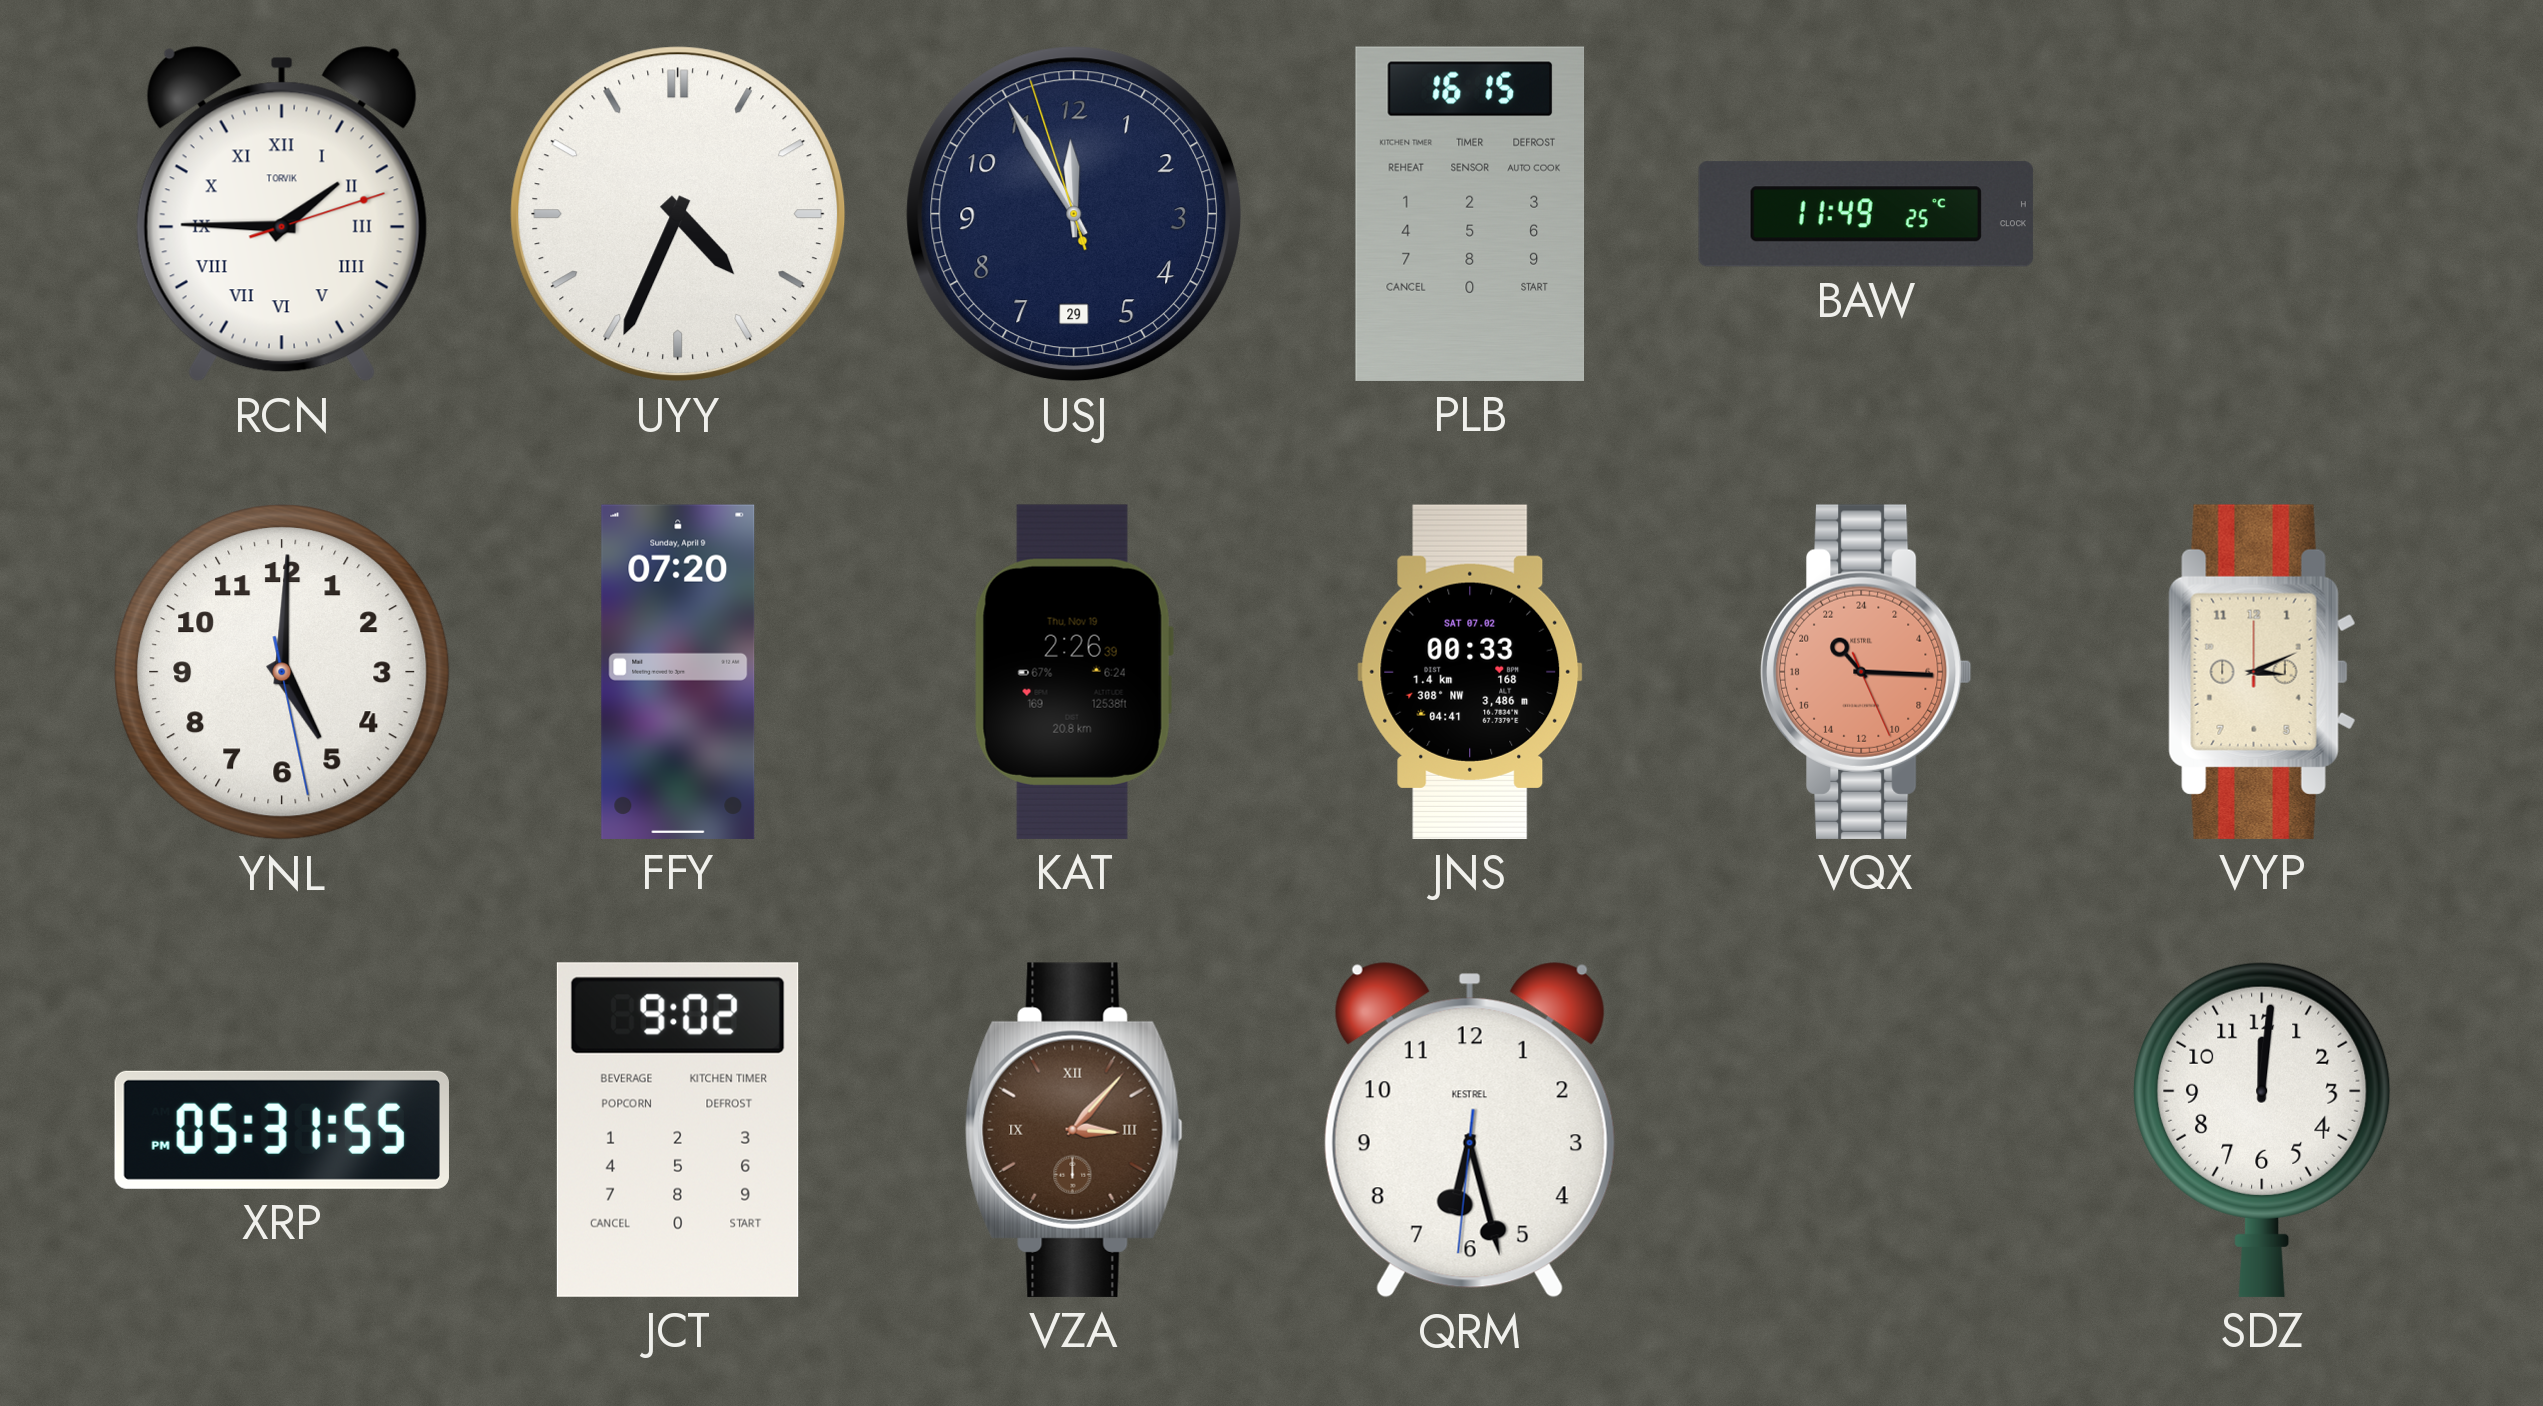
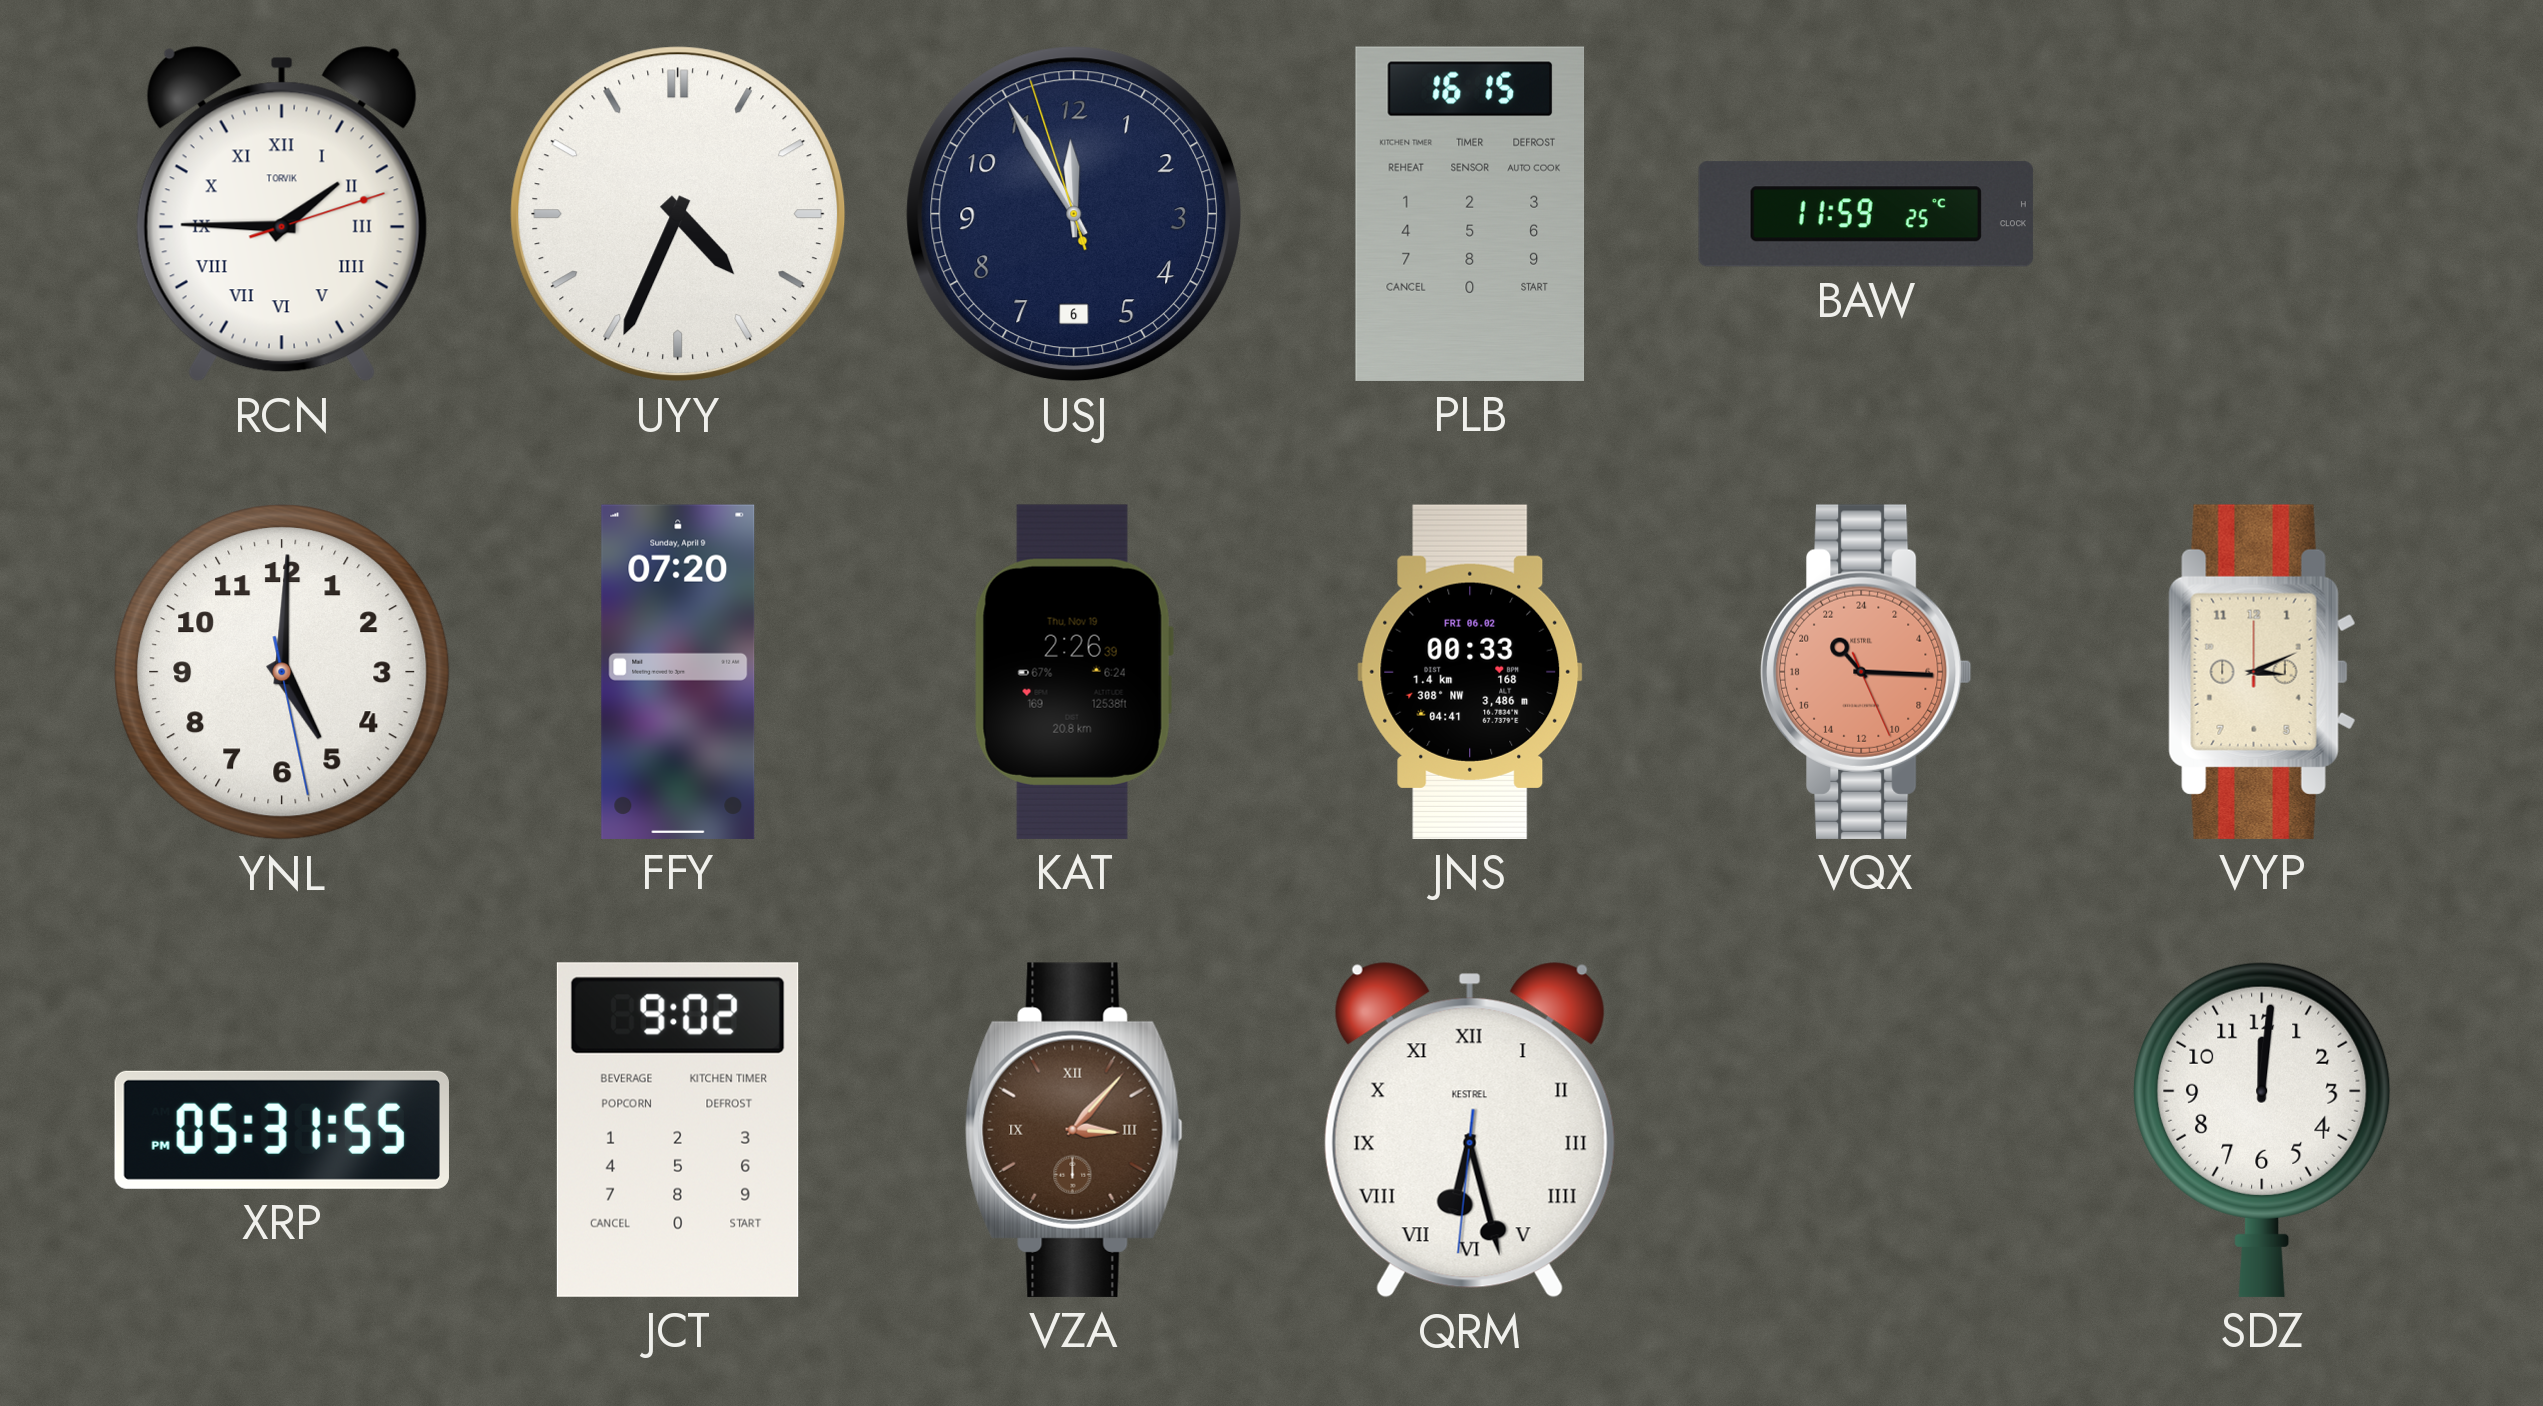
USJ date: 29 -> 6
BAW: 11:49 -> 11:59
JNS date: SAT 07.02 -> FRI 06.02
QRM numerals: Arabic -> Roman
